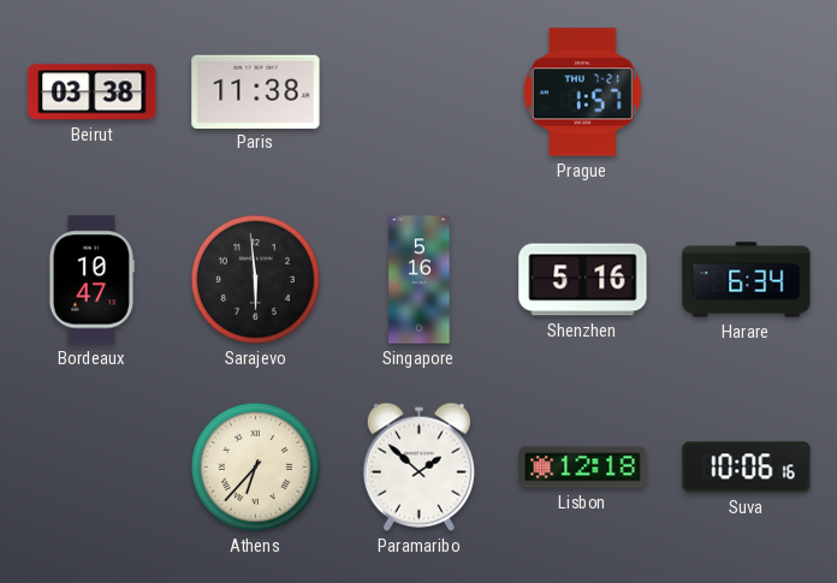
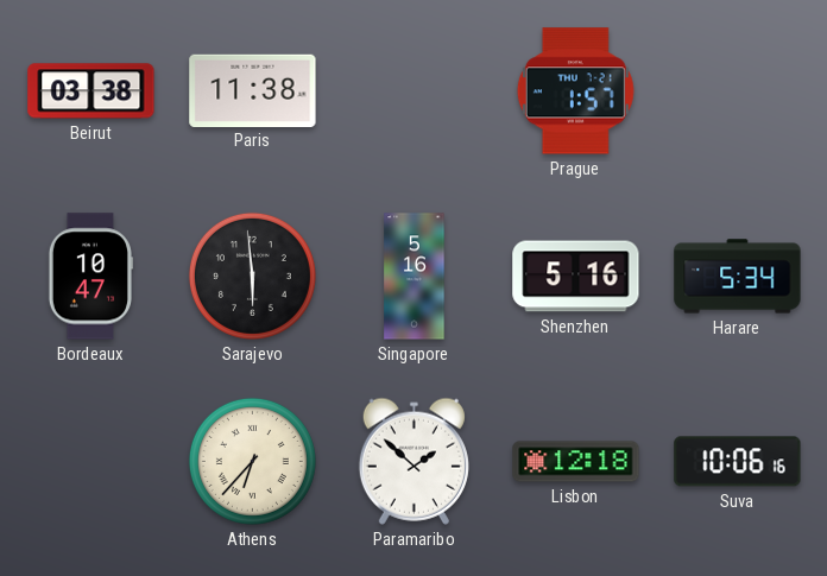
Harare: 6:34 -> 5:34
